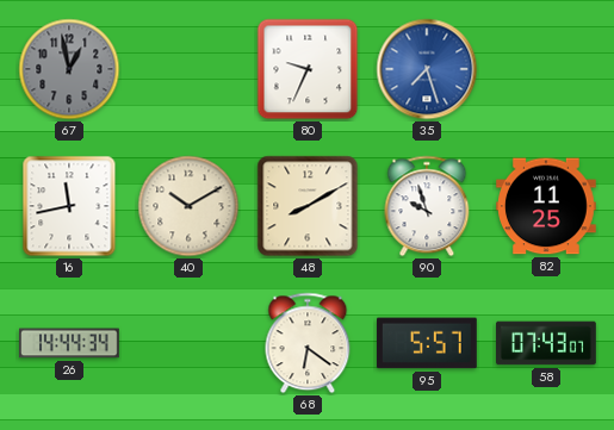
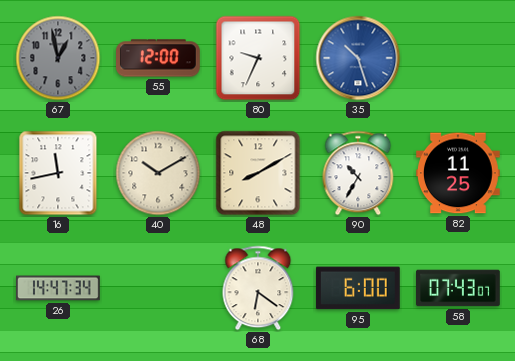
55: none -> 12:00
35: 7:27 -> 10:27
90: 9:57 -> 10:35
26: 14:44 -> 14:47
95: 5:57 -> 6:00
